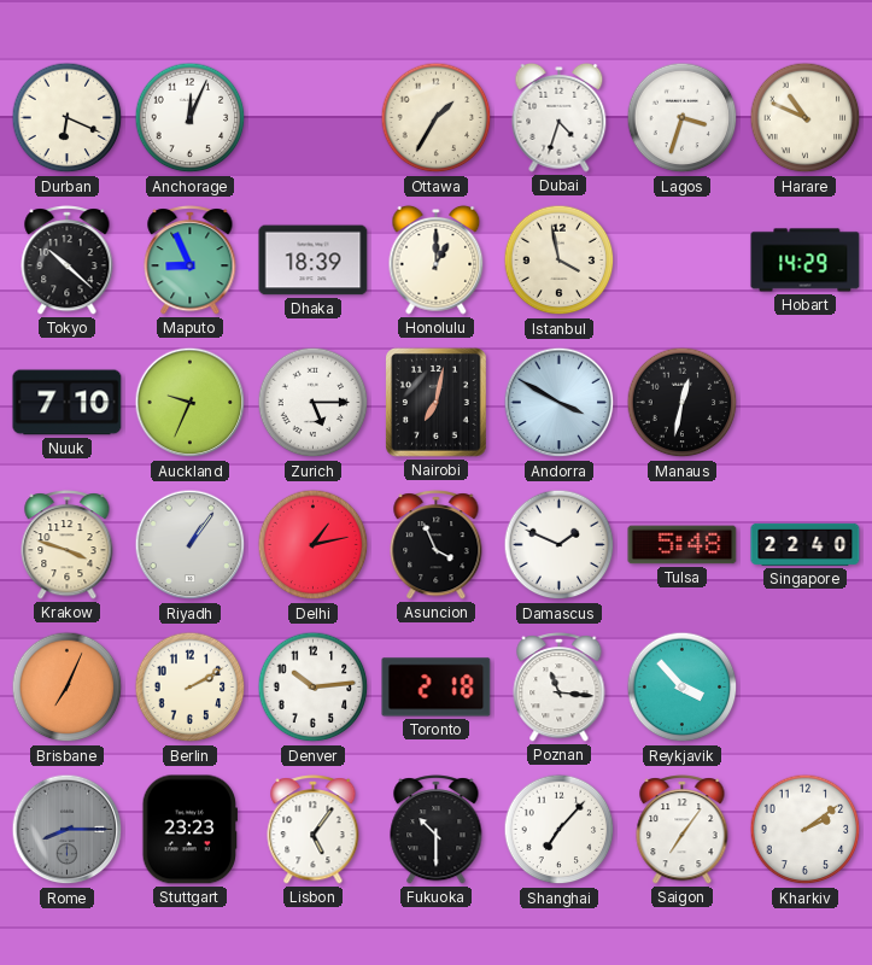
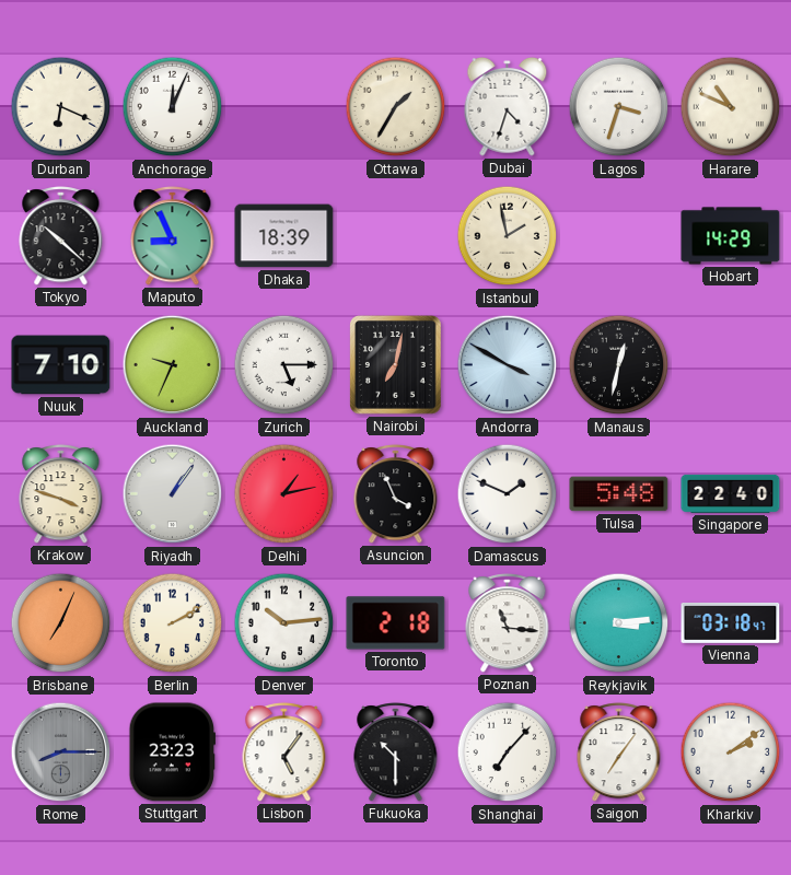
Honolulu: 1:00 -> none
Istanbul: 3:58 -> 1:58
Reykjavik: 3:53 -> 3:14
Vienna: none -> 03:18
